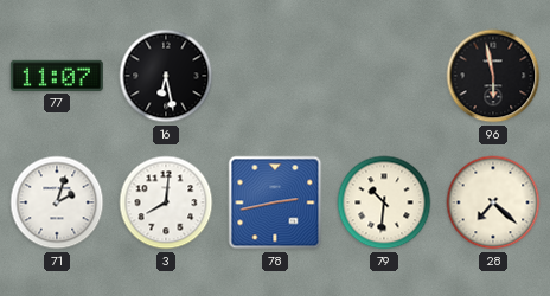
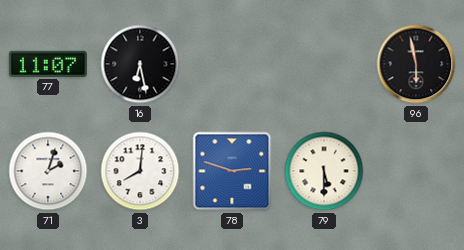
78: 2:43 -> 2:48
79: 10:31 -> 5:30
28: 7:22 -> none
